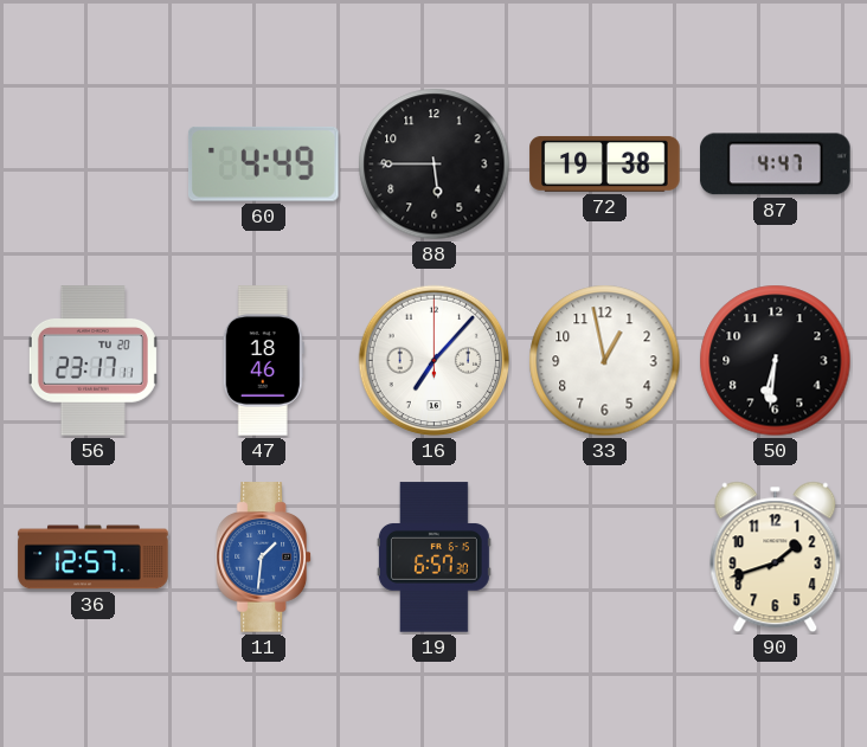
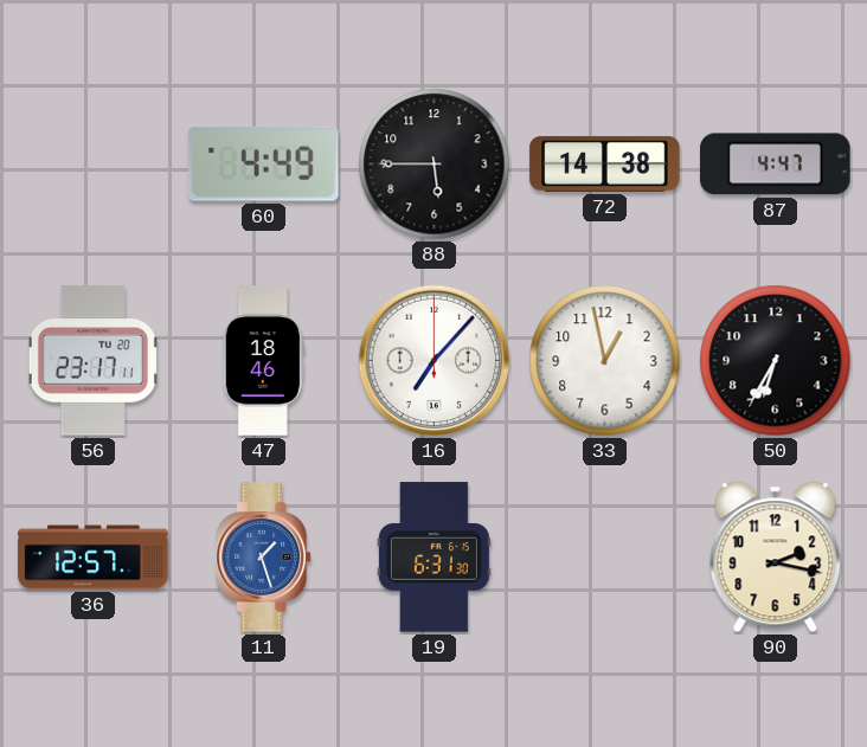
72: 19:38 -> 14:38
50: 6:31 -> 6:35
11: 1:31 -> 1:27
19: 6:57 -> 6:31
90: 1:42 -> 2:17
